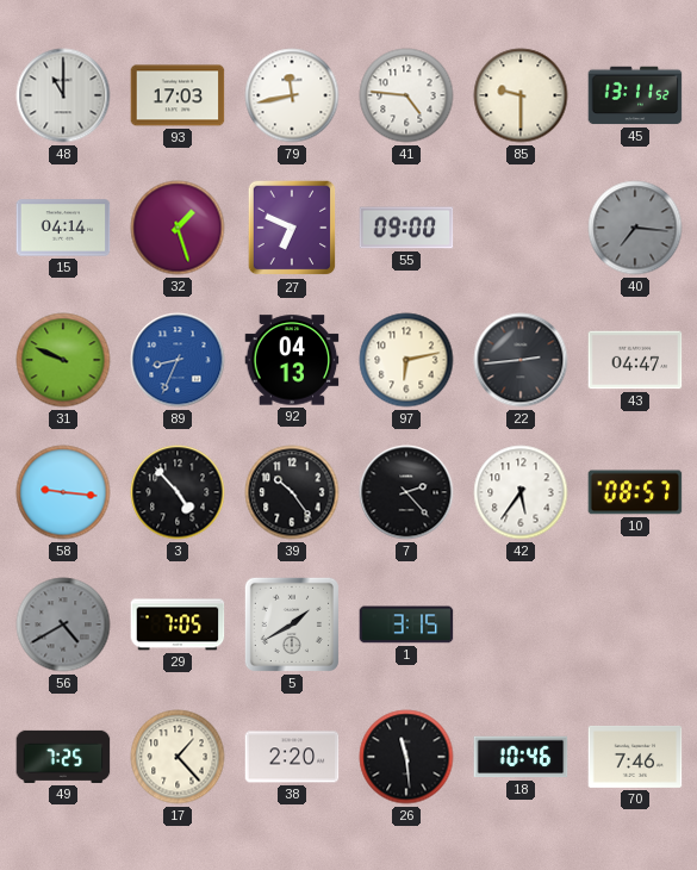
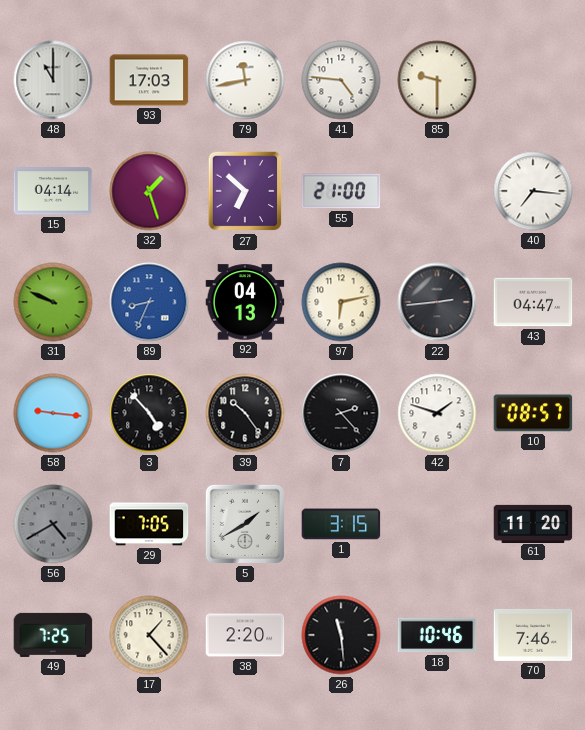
45: 13:11 -> none
27: 6:49 -> 6:52
55: 09:00 -> 21:00
40 dial: grey -> white
42: 5:36 -> 1:48
61: none -> 11:20
